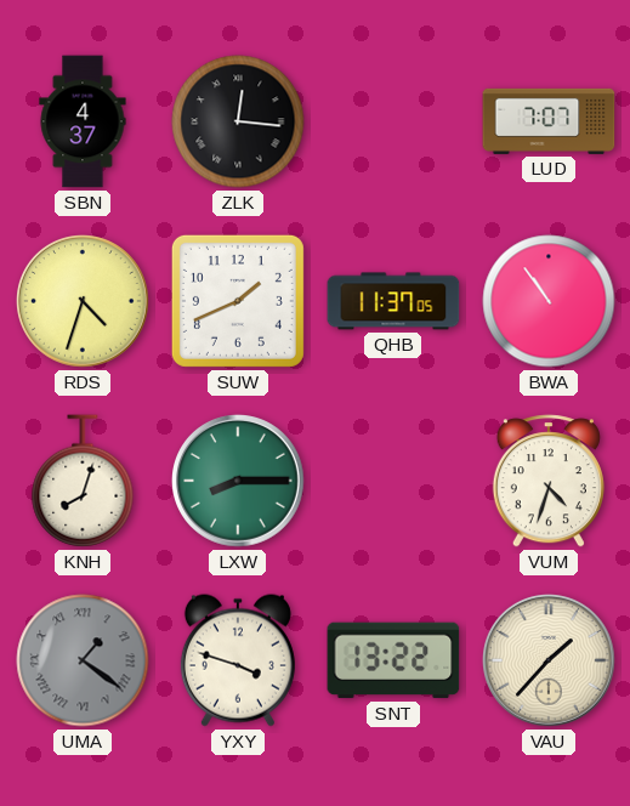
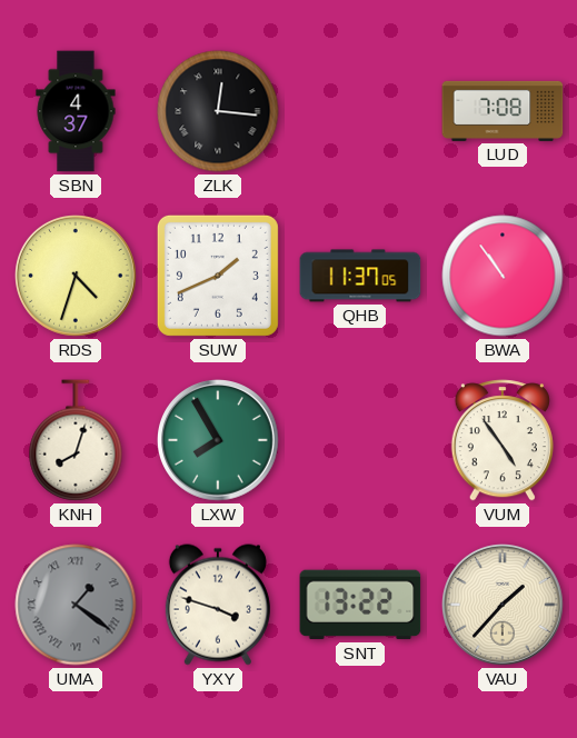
LUD: 7:07 -> 7:08
LXW: 8:15 -> 7:55
VUM: 4:33 -> 4:54
